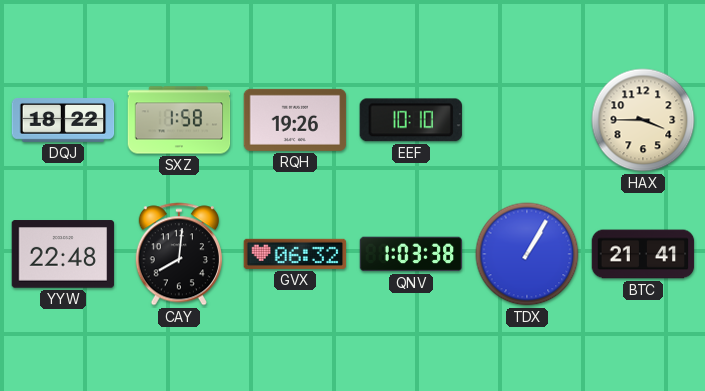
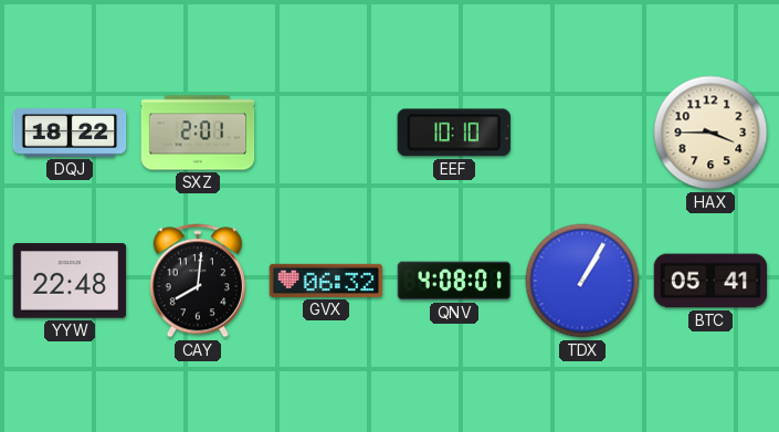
SXZ: 1:58 -> 2:01
RQH: 19:26 -> none
QNV: 1:03 -> 4:08
BTC: 21:41 -> 05:41
